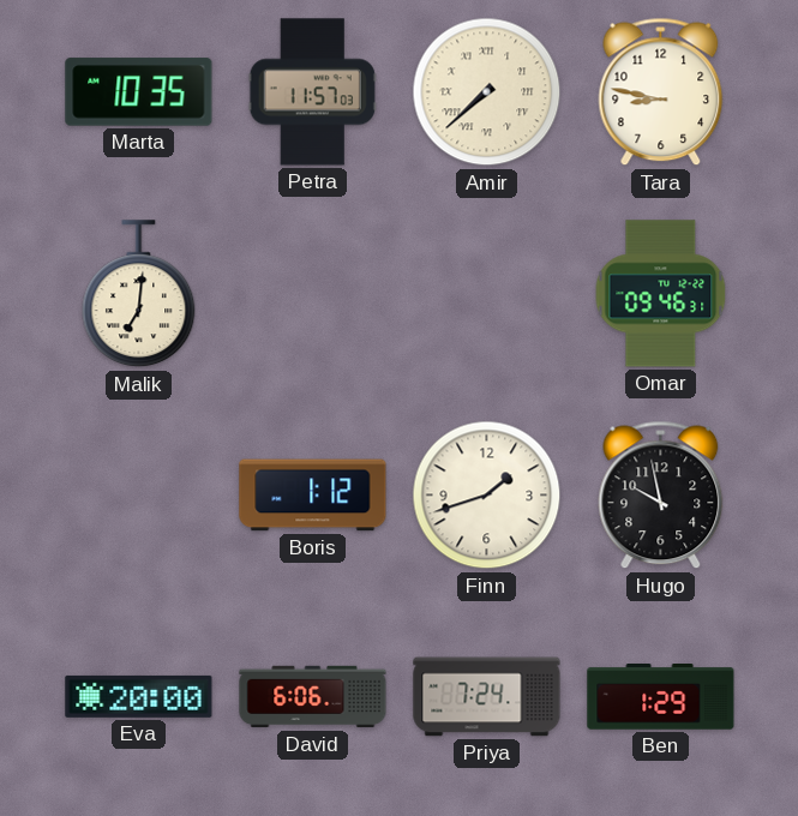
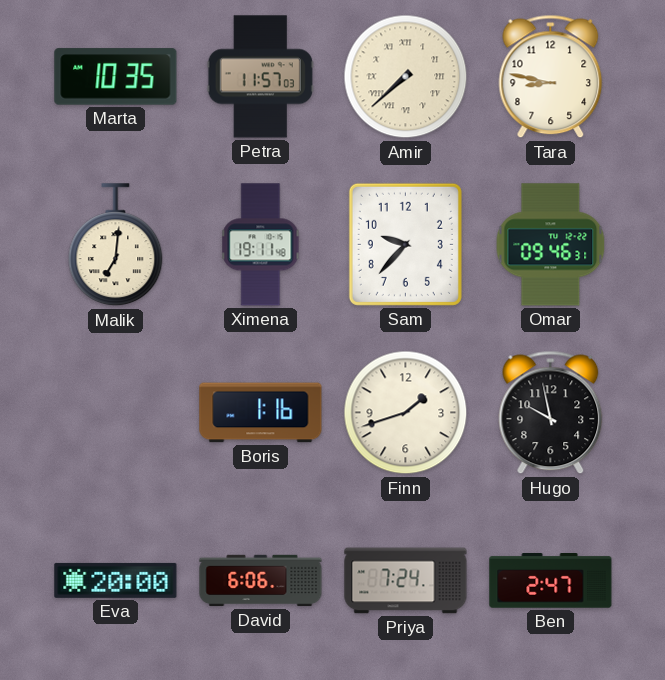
Ximena: none -> 19:11
Sam: none -> 9:37
Boris: 1:12 -> 1:16
Ben: 1:29 -> 2:47
